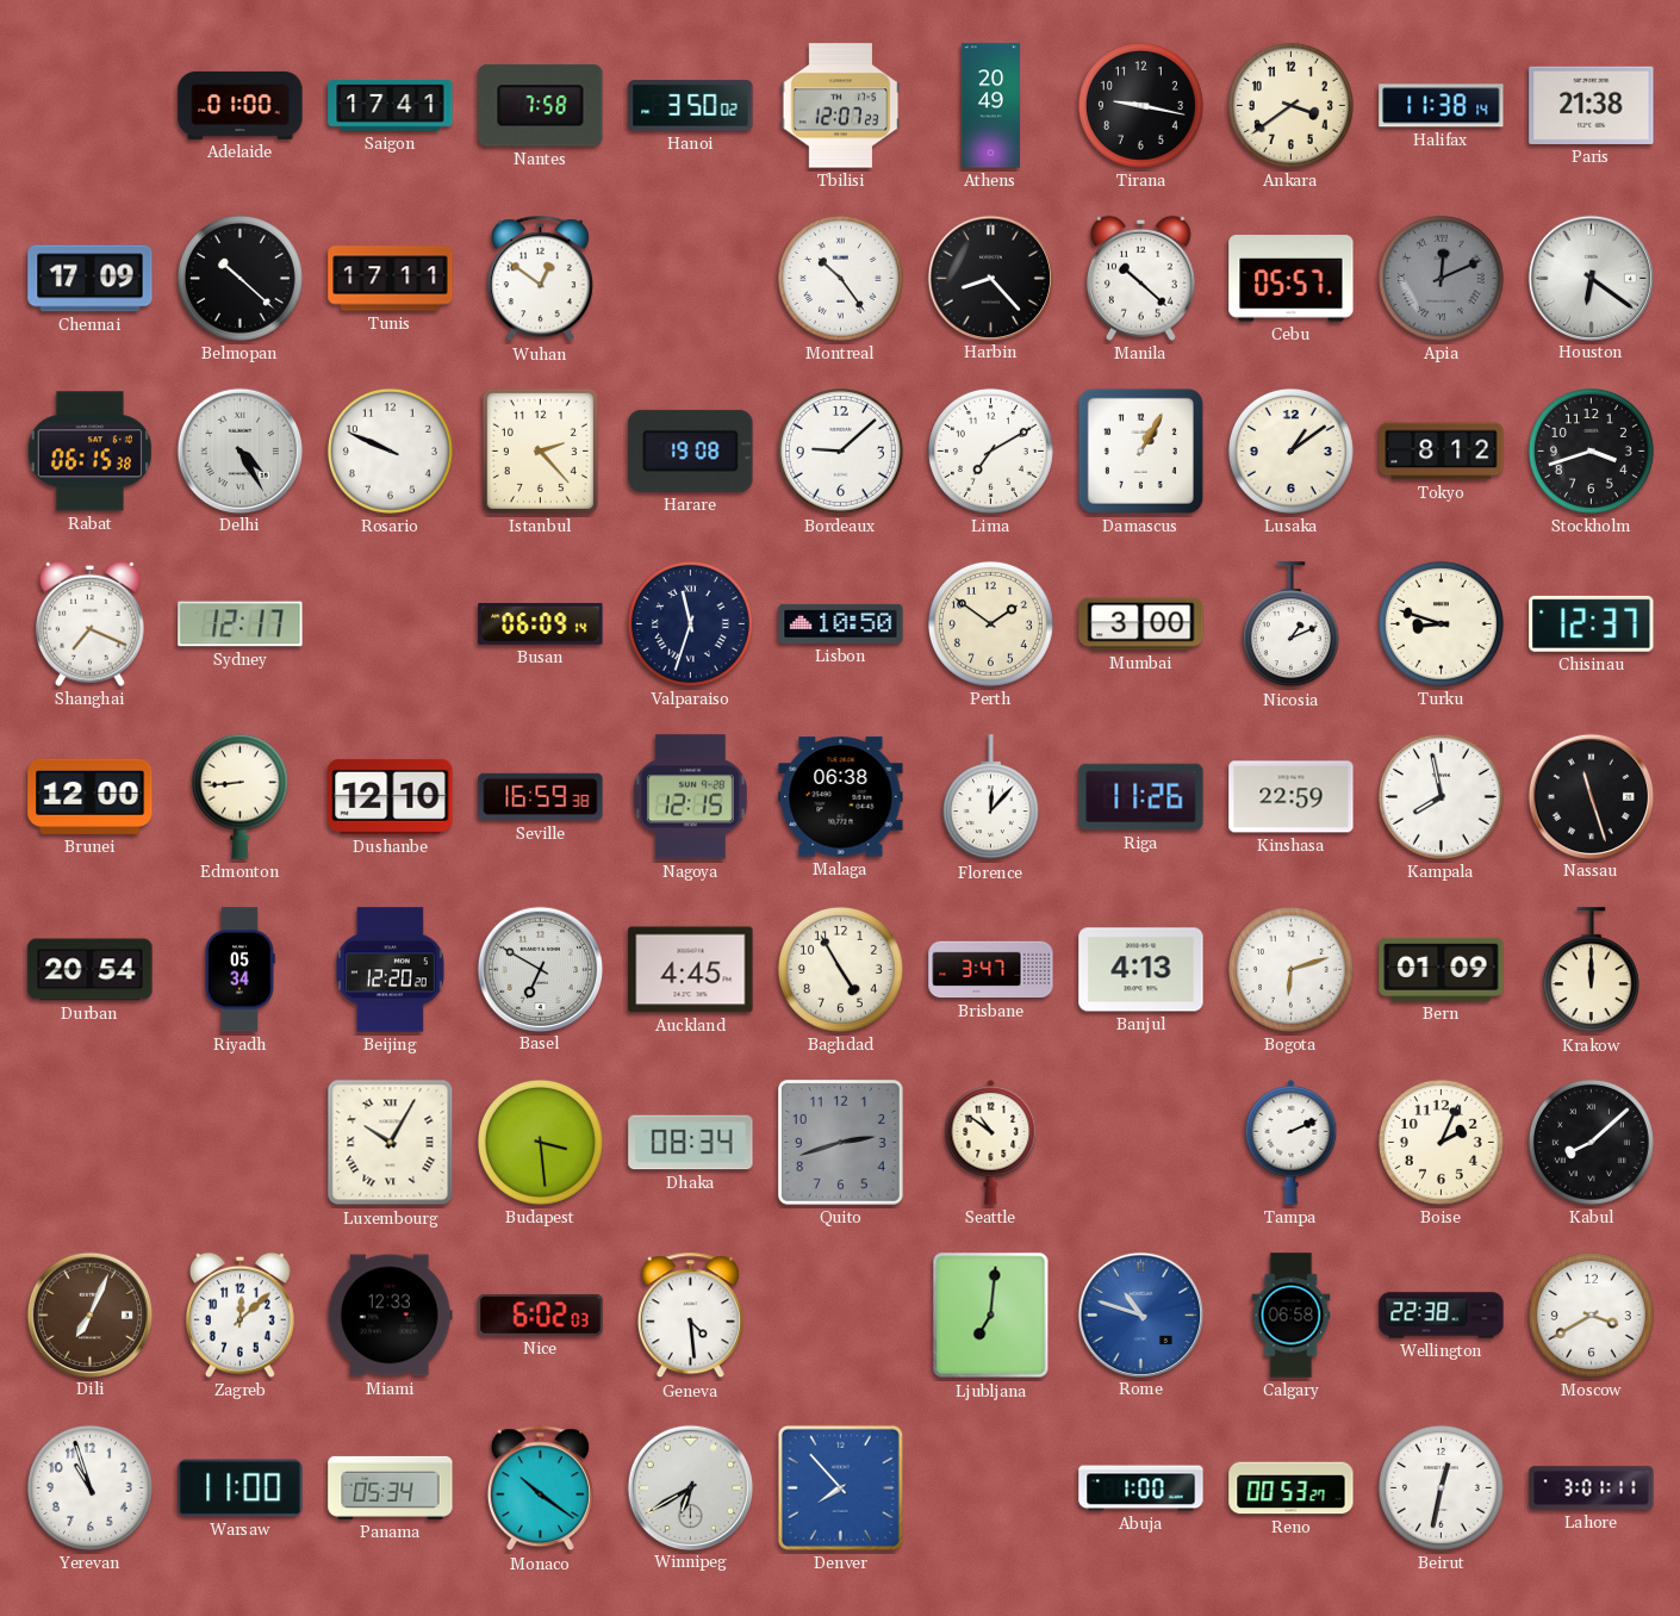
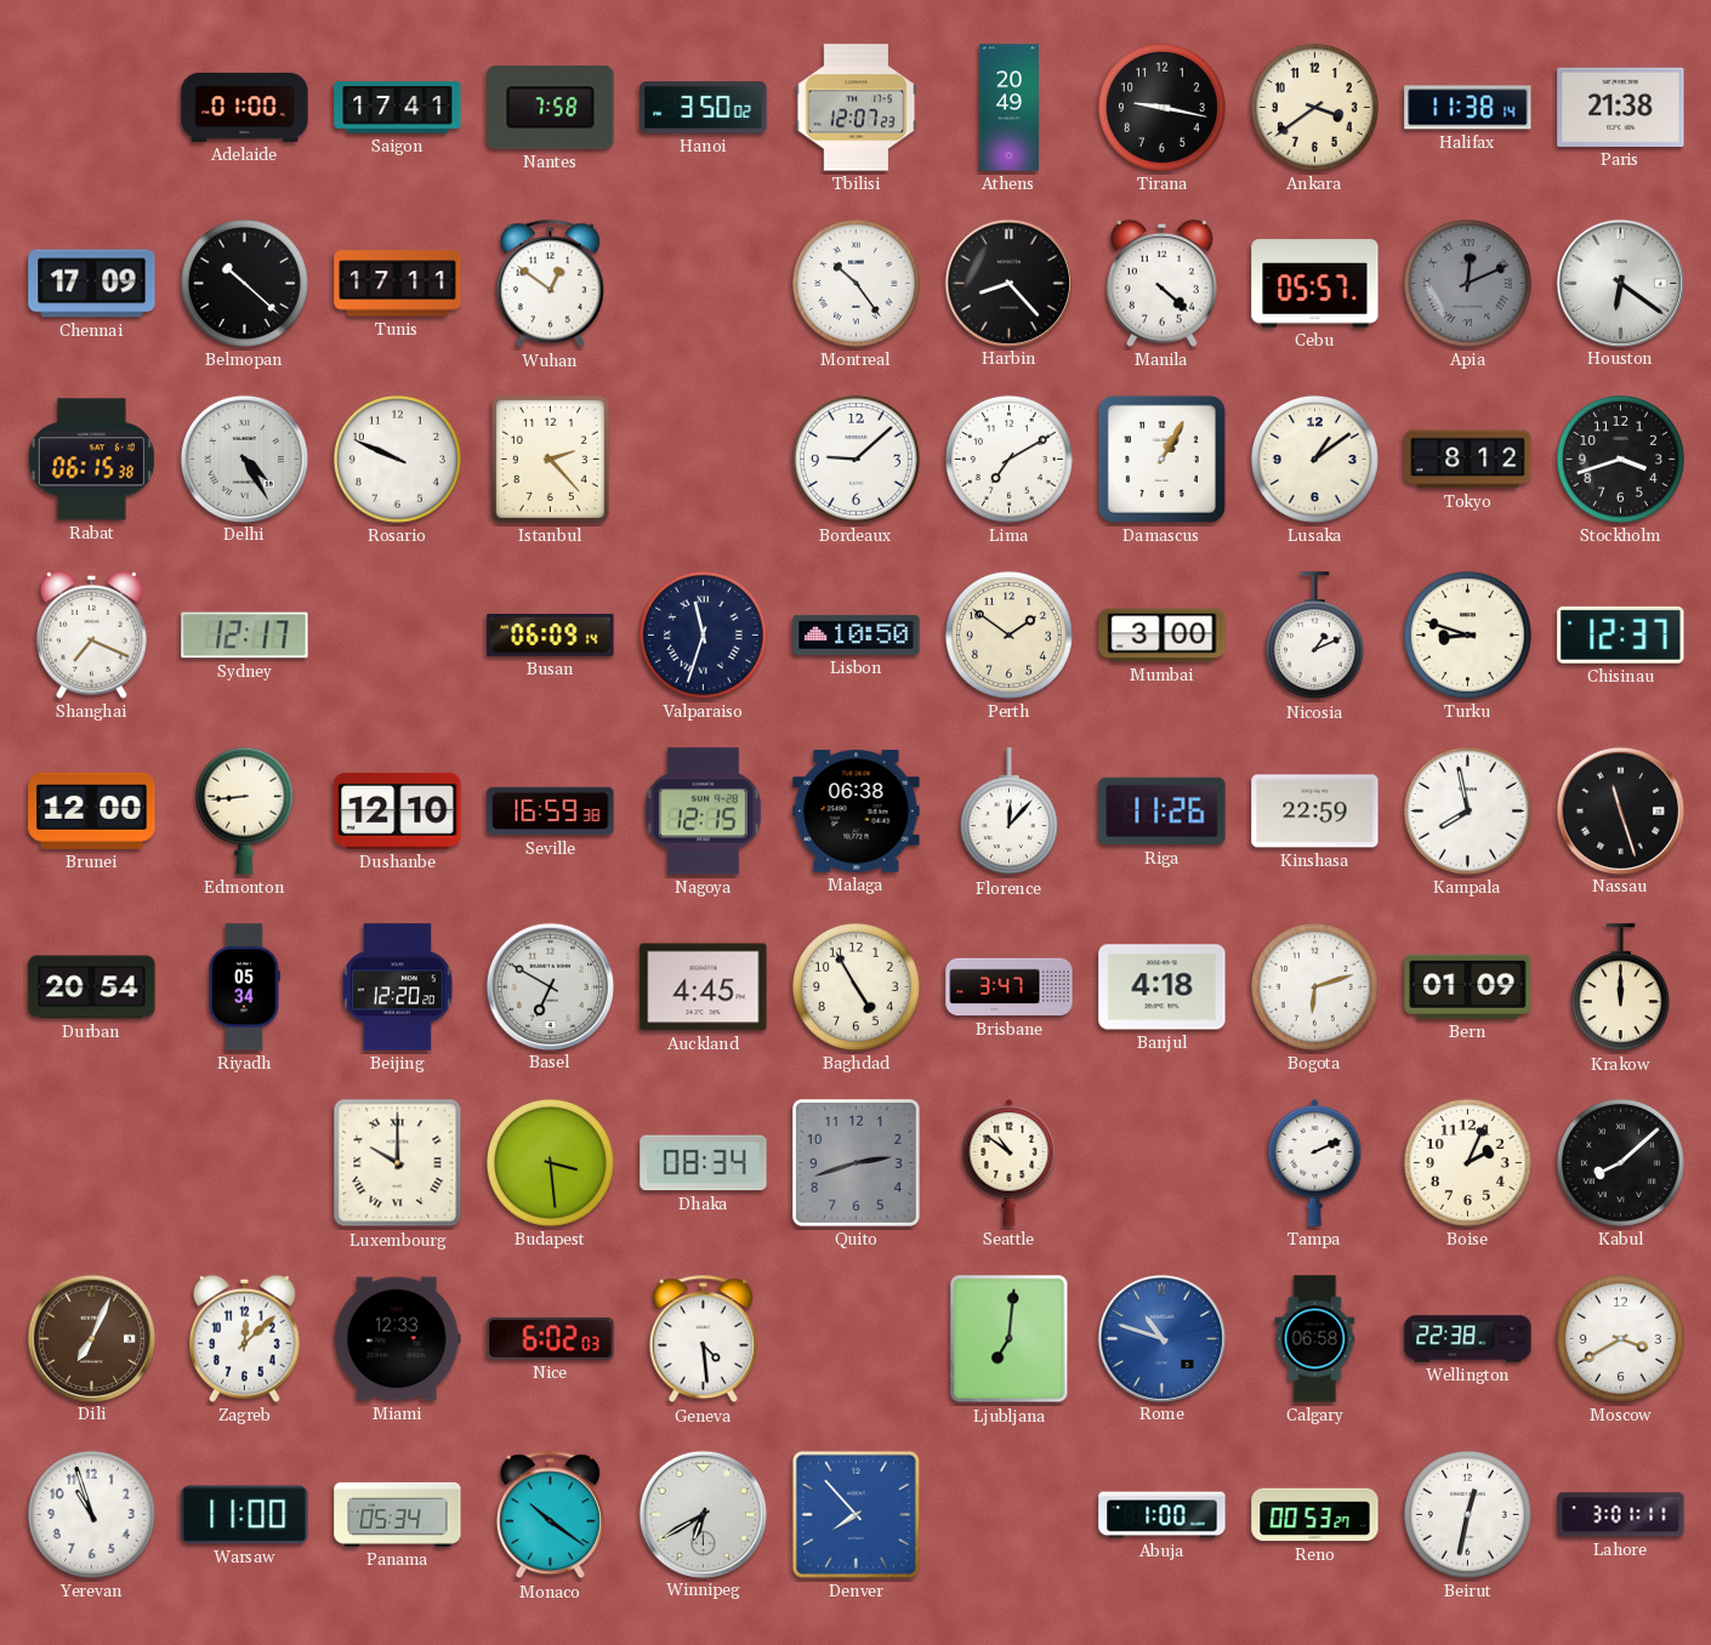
Manila: 10:22 -> 4:22
Harare: 19:08 -> none
Banjul: 4:13 -> 4:18
Luxembourg: 10:05 -> 10:00
